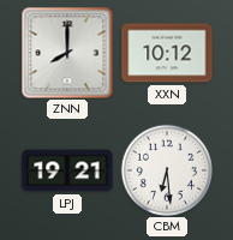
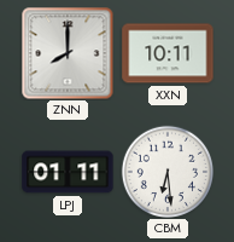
XXN: 10:12 -> 10:11
LPJ: 19:21 -> 01:11
